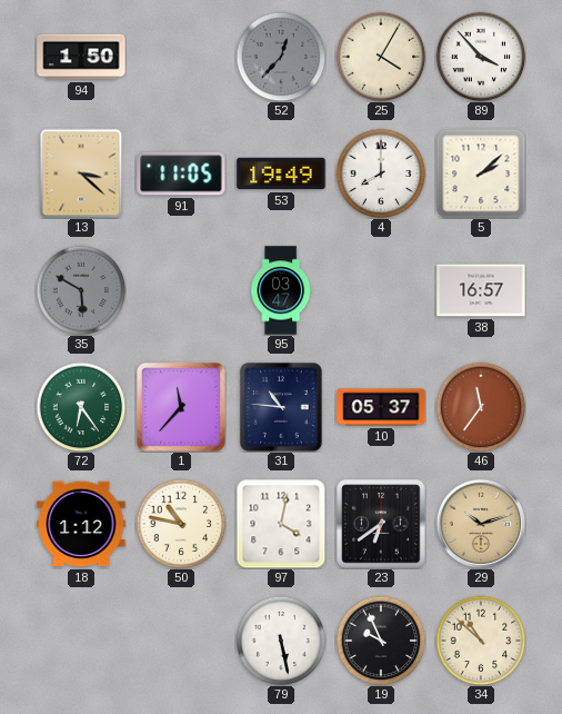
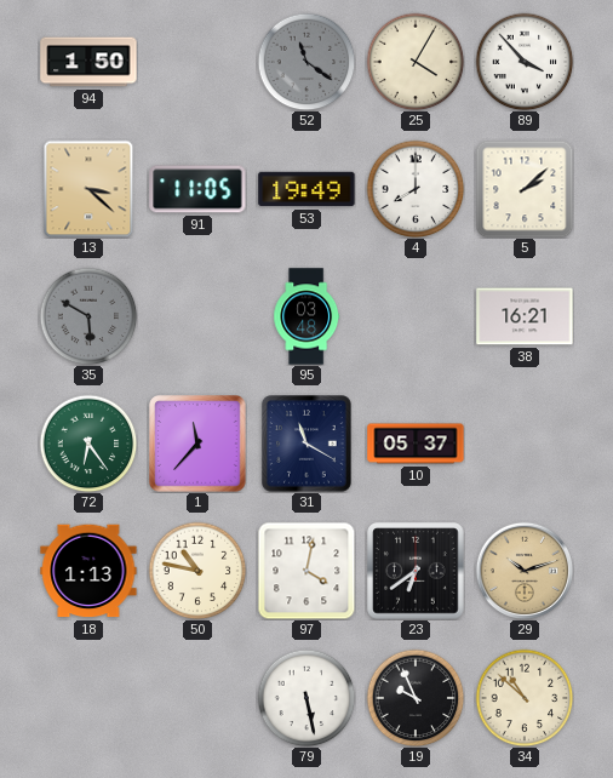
52: 12:37 -> 11:21
95: 03:47 -> 03:48
38: 16:57 -> 16:21
31: 10:46 -> 11:20
46: 11:36 -> none
18: 1:12 -> 1:13
